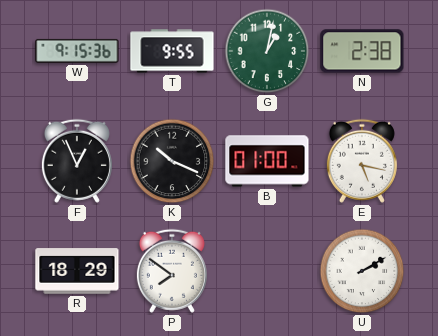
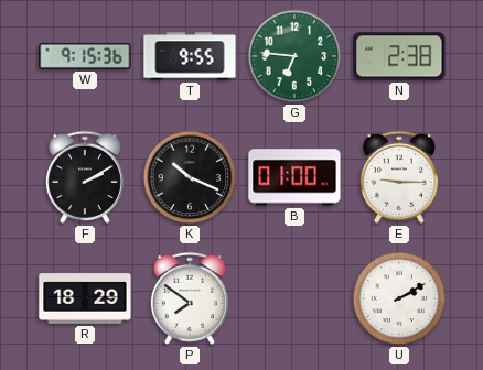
G: 1:02 -> 6:46
F: 12:56 -> 2:10
E: 5:17 -> 9:15
